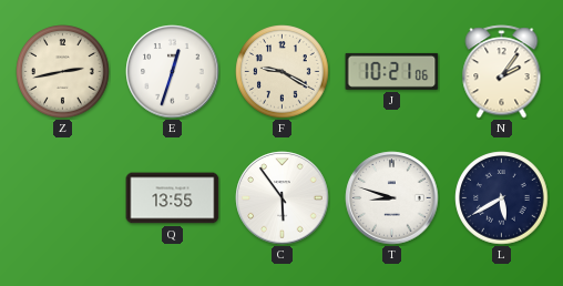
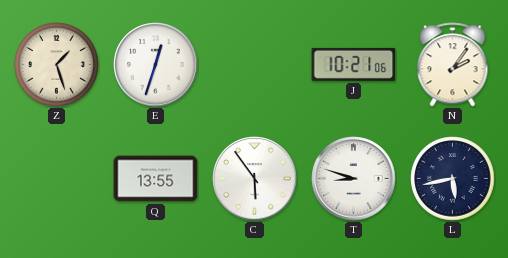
Z: 2:43 -> 1:27
F: 9:20 -> none
L: 5:40 -> 5:43
